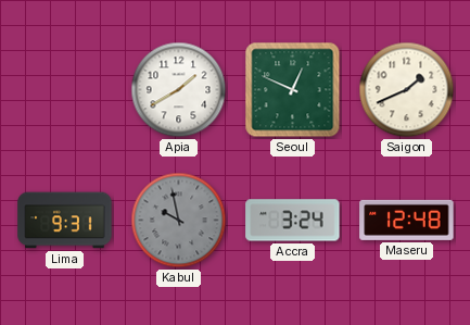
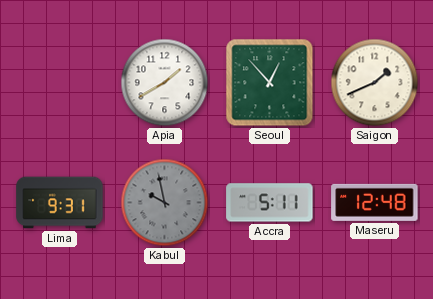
Seoul: 12:49 -> 12:53
Accra: 3:24 -> 5:11
